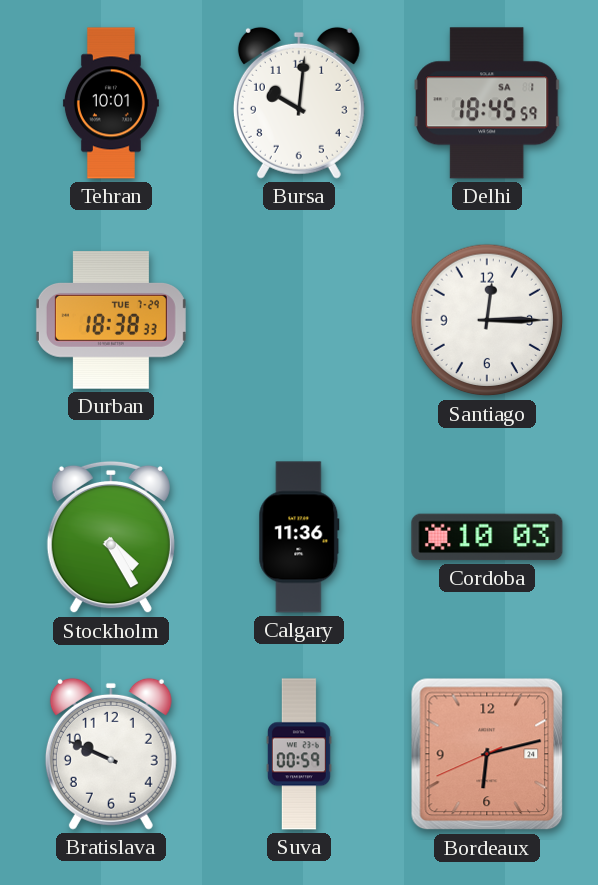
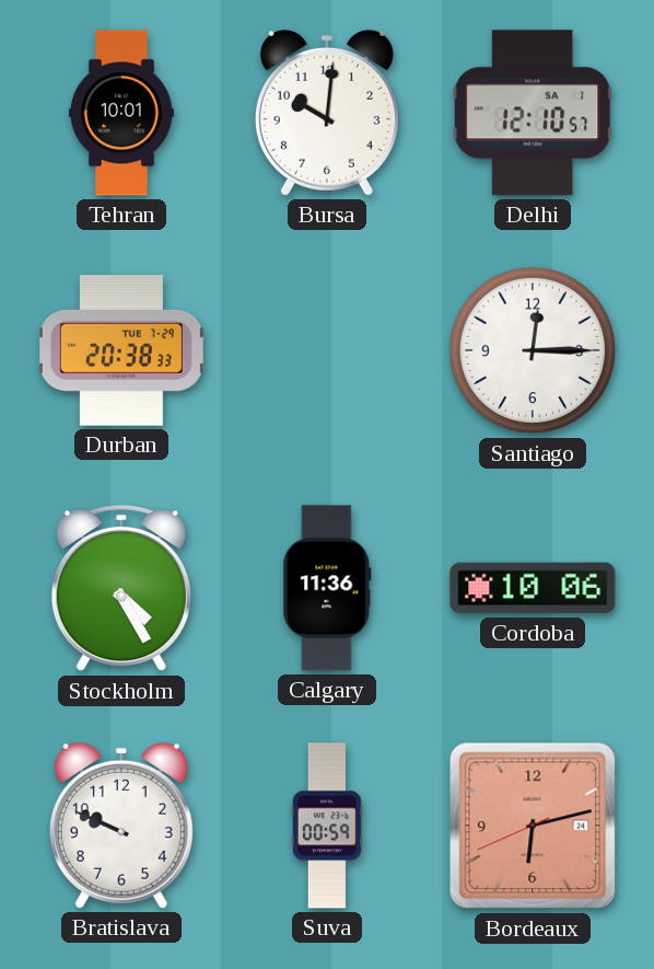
Delhi: 18:45 -> 12:10
Durban: 18:38 -> 20:38
Cordoba: 10:03 -> 10:06
